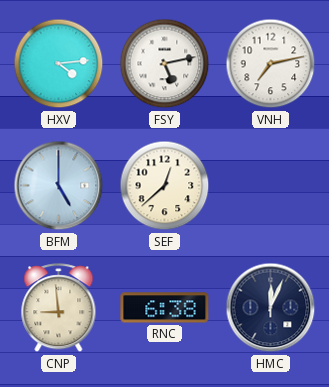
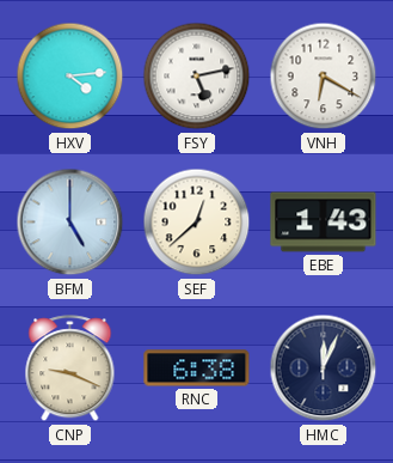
VNH: 7:13 -> 6:20
EBE: none -> 1:43
CNP: 8:59 -> 9:19
